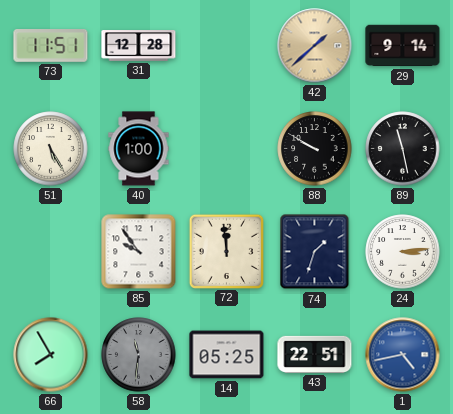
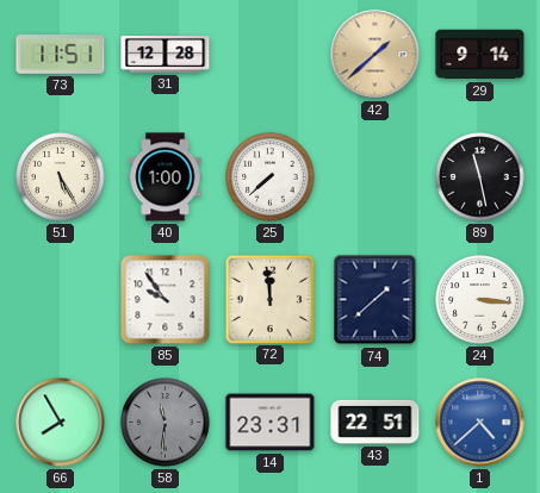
25: none -> 7:38
88: 9:50 -> none
74: 1:33 -> 1:38
24: 3:14 -> 3:16
14: 05:25 -> 23:31
1: 4:43 -> 4:38
